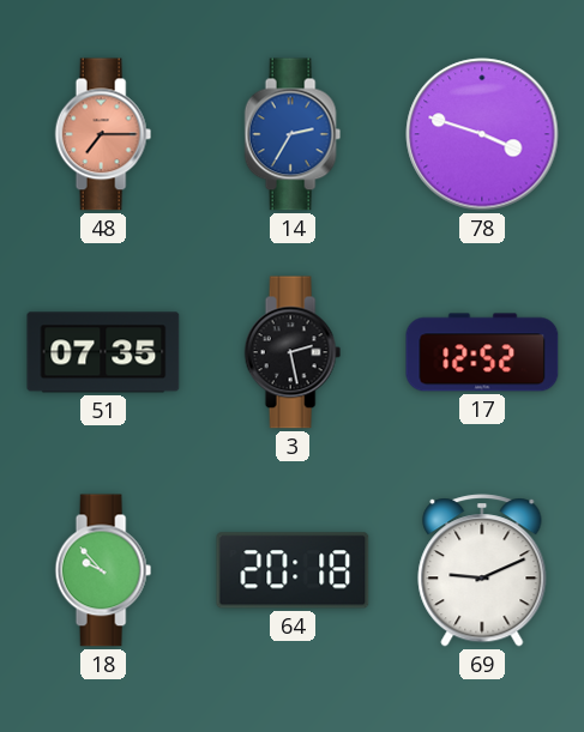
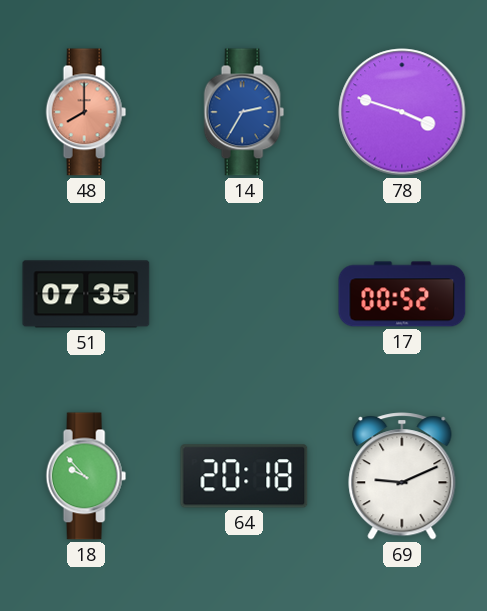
48: 7:15 -> 8:00
3: 2:28 -> none
17: 12:52 -> 00:52
